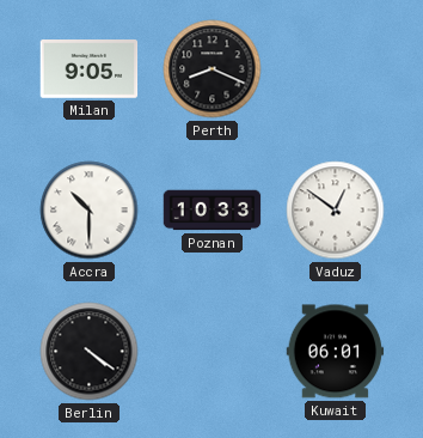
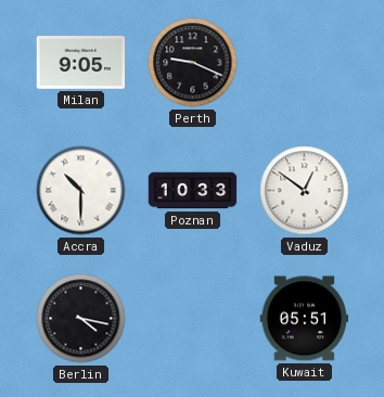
Perth: 8:19 -> 9:19
Berlin: 4:21 -> 4:17
Kuwait: 06:01 -> 05:51
